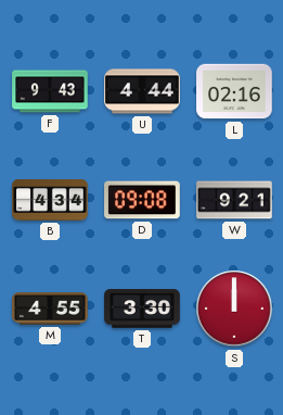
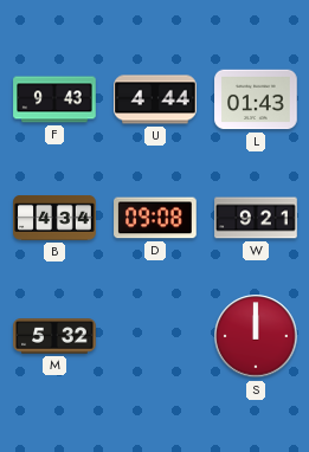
L: 02:16 -> 01:43
M: 4:55 -> 5:32
T: 3:30 -> none
